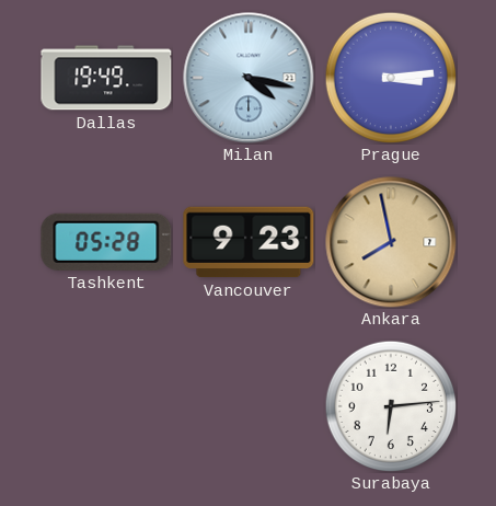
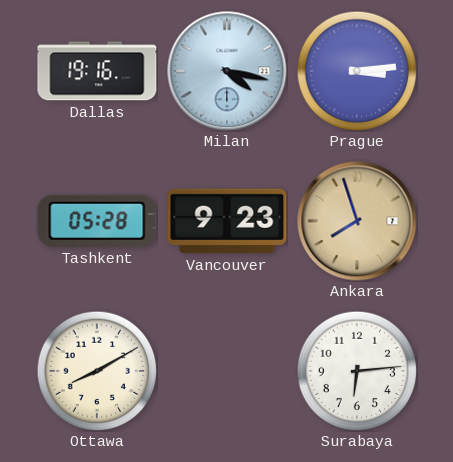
Dallas: 19:49 -> 19:16
Ankara: 7:58 -> 7:57
Ottawa: none -> 8:10
